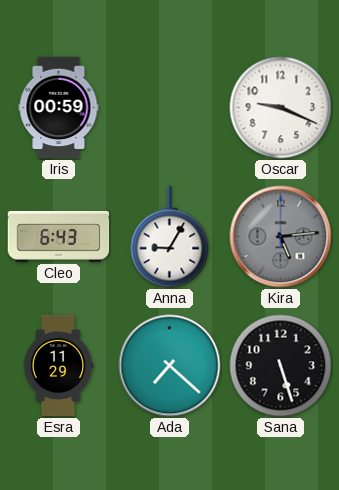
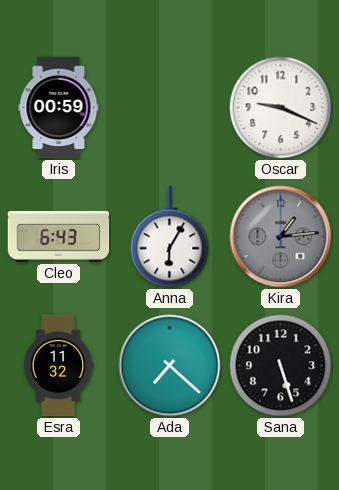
Anna: 9:05 -> 6:05
Kira: 5:14 -> 1:14
Esra: 11:29 -> 11:32
